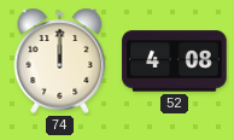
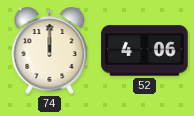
52: 4:08 -> 4:06
